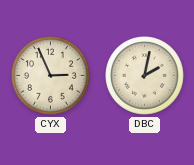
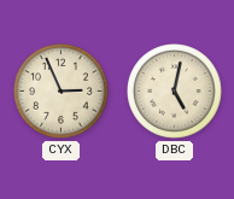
DBC: 2:02 -> 5:02
